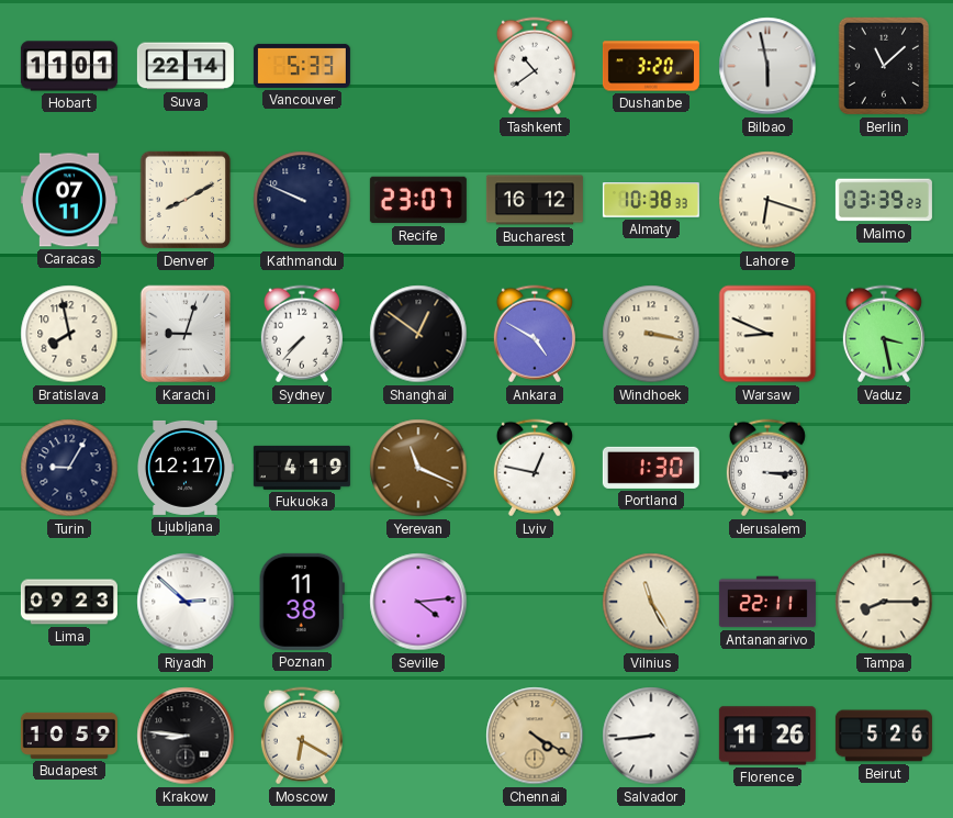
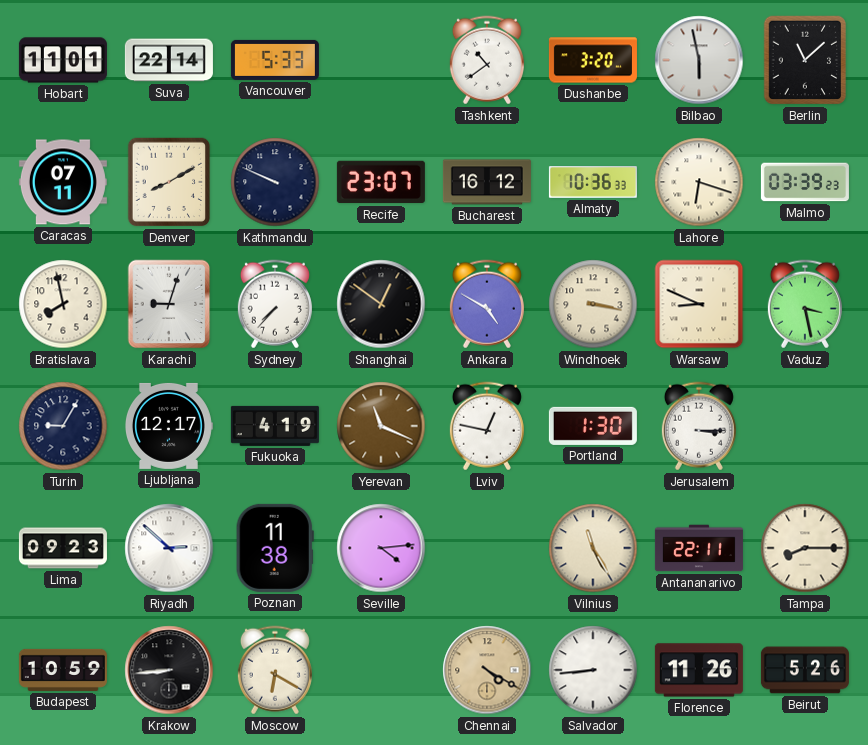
Almaty: 10:38 -> 10:36
Krakow: 8:46 -> 8:44
